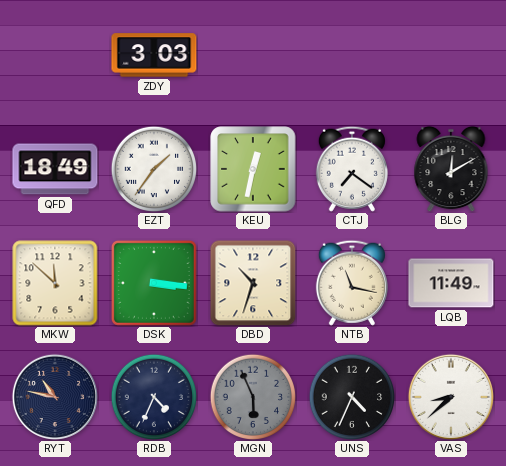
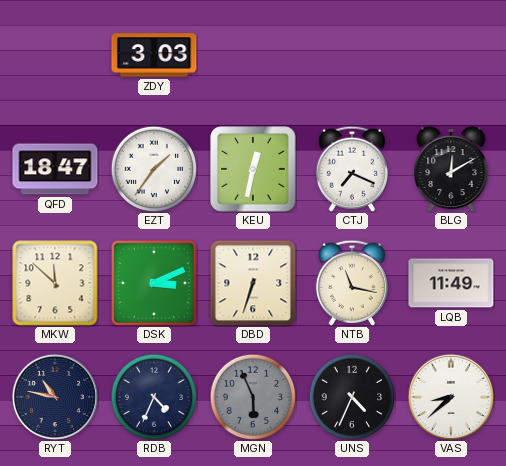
QFD: 18:49 -> 18:47
CTJ: 7:21 -> 7:19
DSK: 3:16 -> 3:11
DBD: 10:33 -> 6:33
